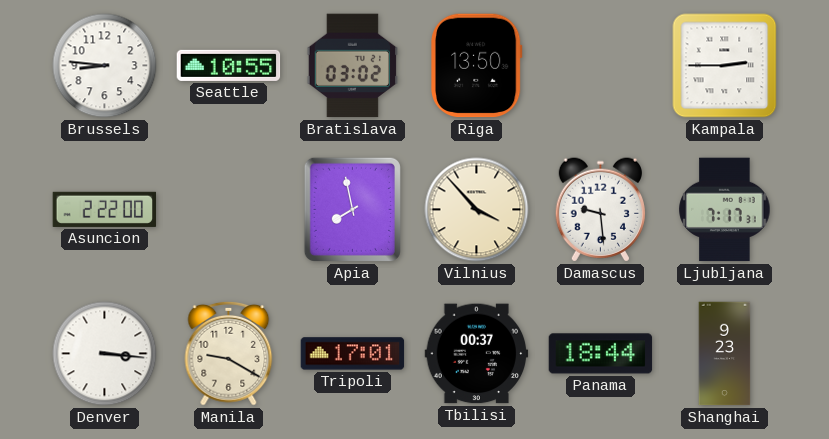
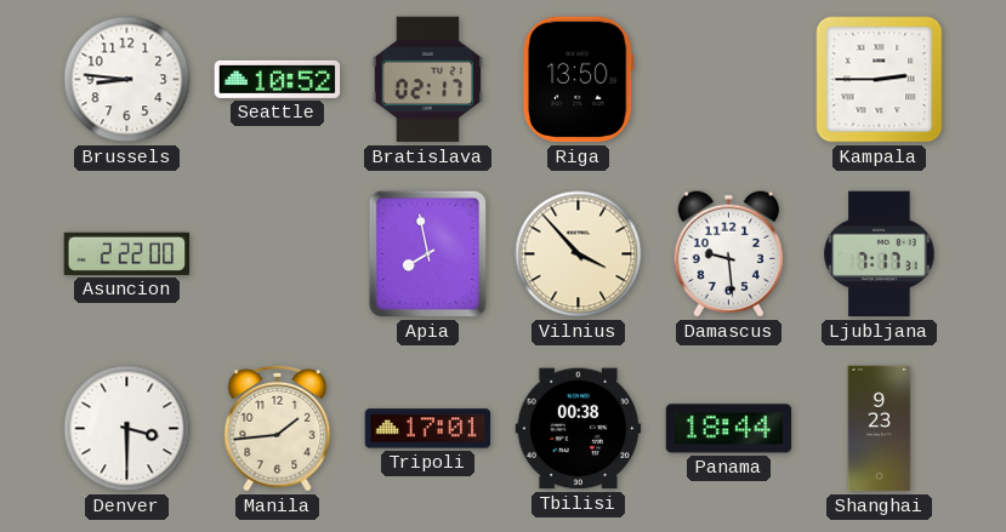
Seattle: 10:55 -> 10:52
Bratislava: 03:02 -> 02:17
Denver: 3:16 -> 3:30
Manila: 9:20 -> 1:44
Tbilisi: 00:37 -> 00:38
